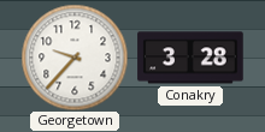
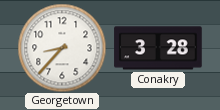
Georgetown: 9:37 -> 8:37
